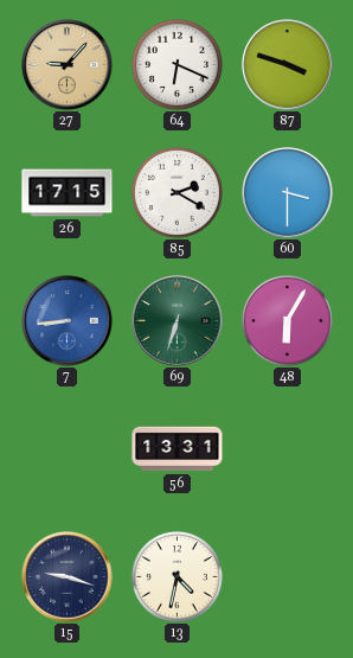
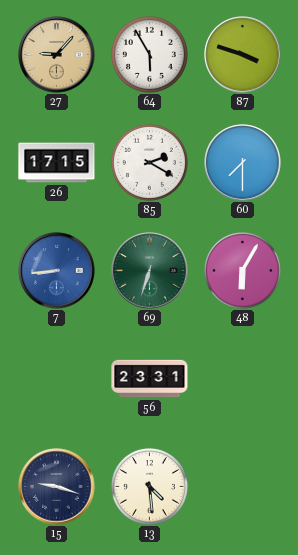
64: 6:19 -> 5:55
60: 3:30 -> 7:30
56: 13:31 -> 23:31
13: 4:32 -> 4:29
